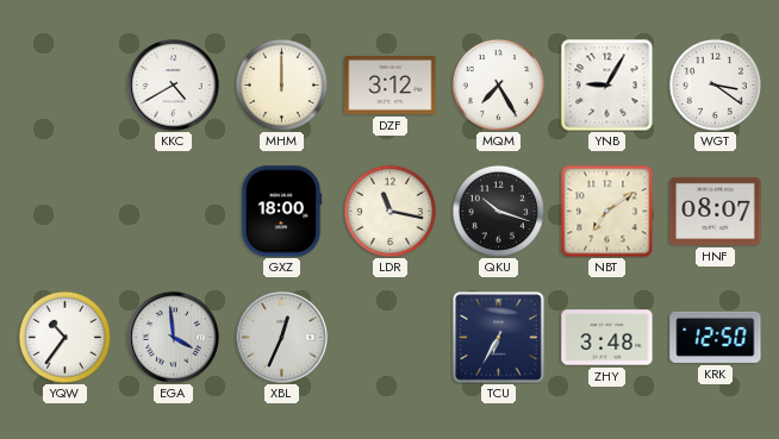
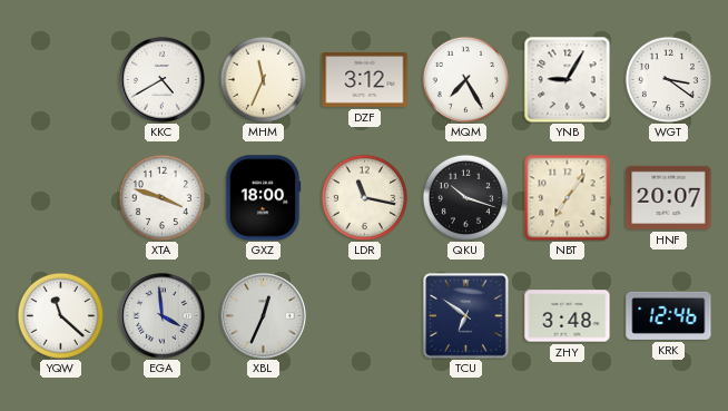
MHM: 12:00 -> 11:34
XTA: none -> 3:48
NBT: 7:09 -> 7:06
HNF: 08:07 -> 20:07
YQW: 10:36 -> 11:22
TCU: 6:35 -> 6:51
KRK: 12:50 -> 12:46
